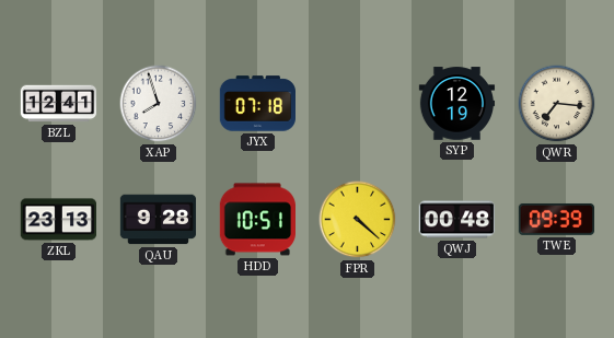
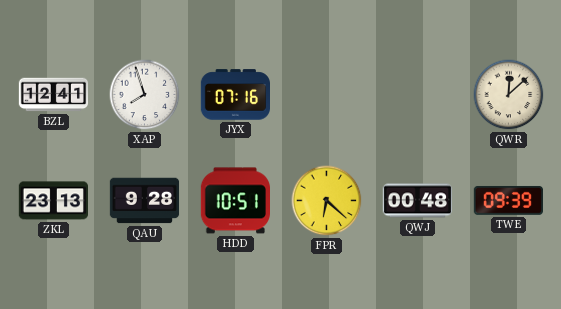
JYX: 07:18 -> 07:16
SYP: 12:19 -> none
QWR: 7:16 -> 12:08
FPR: 4:22 -> 6:22
